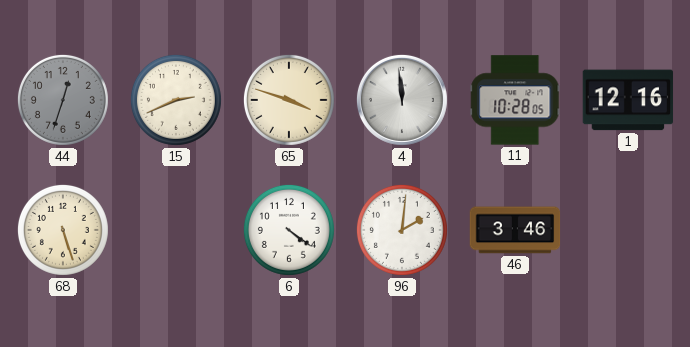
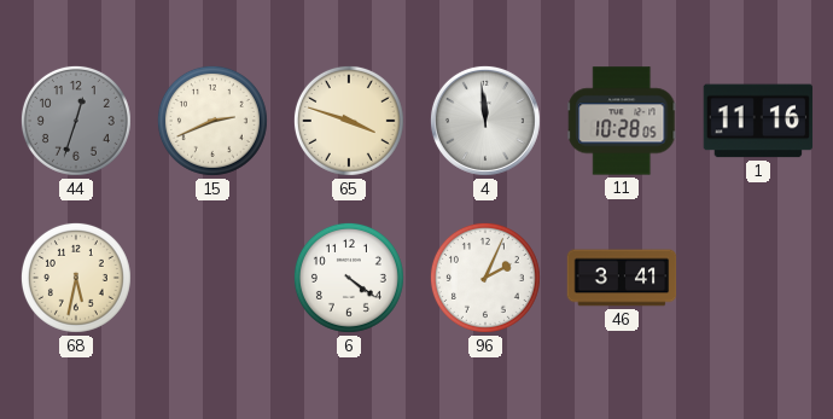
1: 12:16 -> 11:16
68: 5:27 -> 5:32
96: 2:01 -> 2:04
46: 3:46 -> 3:41
